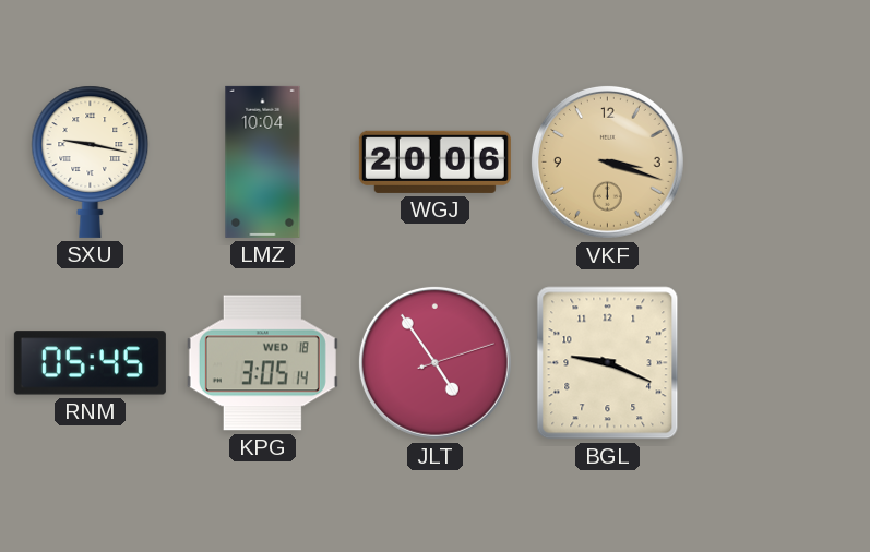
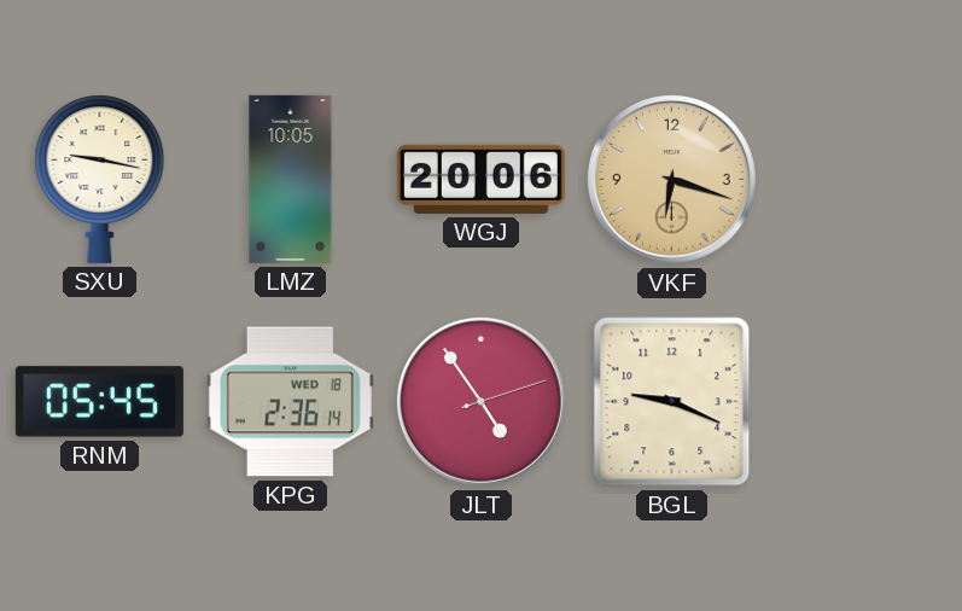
LMZ: 10:04 -> 10:05
VKF: 3:18 -> 6:18
KPG: 3:05 -> 2:36
